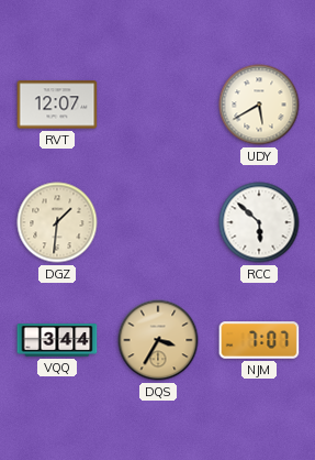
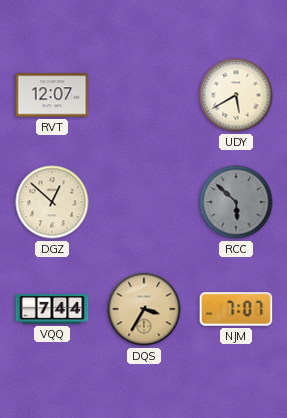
DGZ: 1:31 -> 12:52
RCC dial: white -> grey
VQQ: 3:44 -> 7:44
